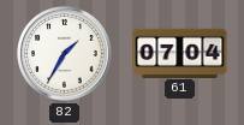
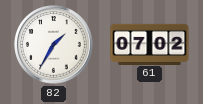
61: 07:04 -> 07:02
